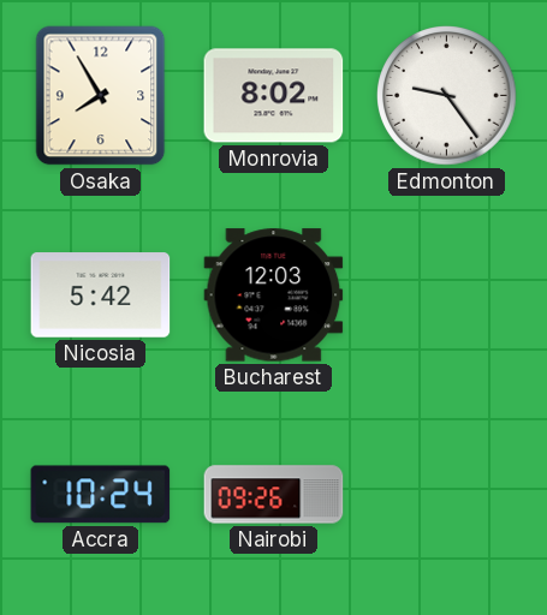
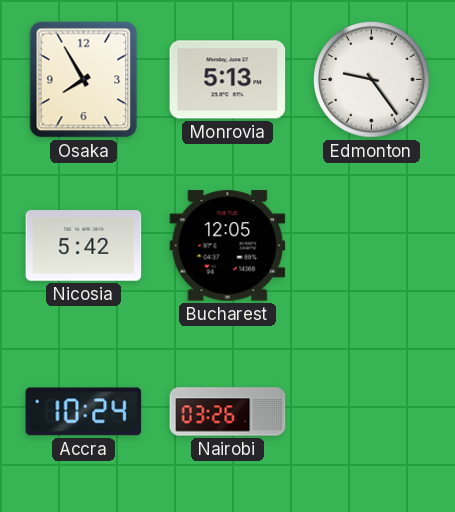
Monrovia: 8:02 -> 5:13
Bucharest: 12:03 -> 12:05
Nairobi: 09:26 -> 03:26
